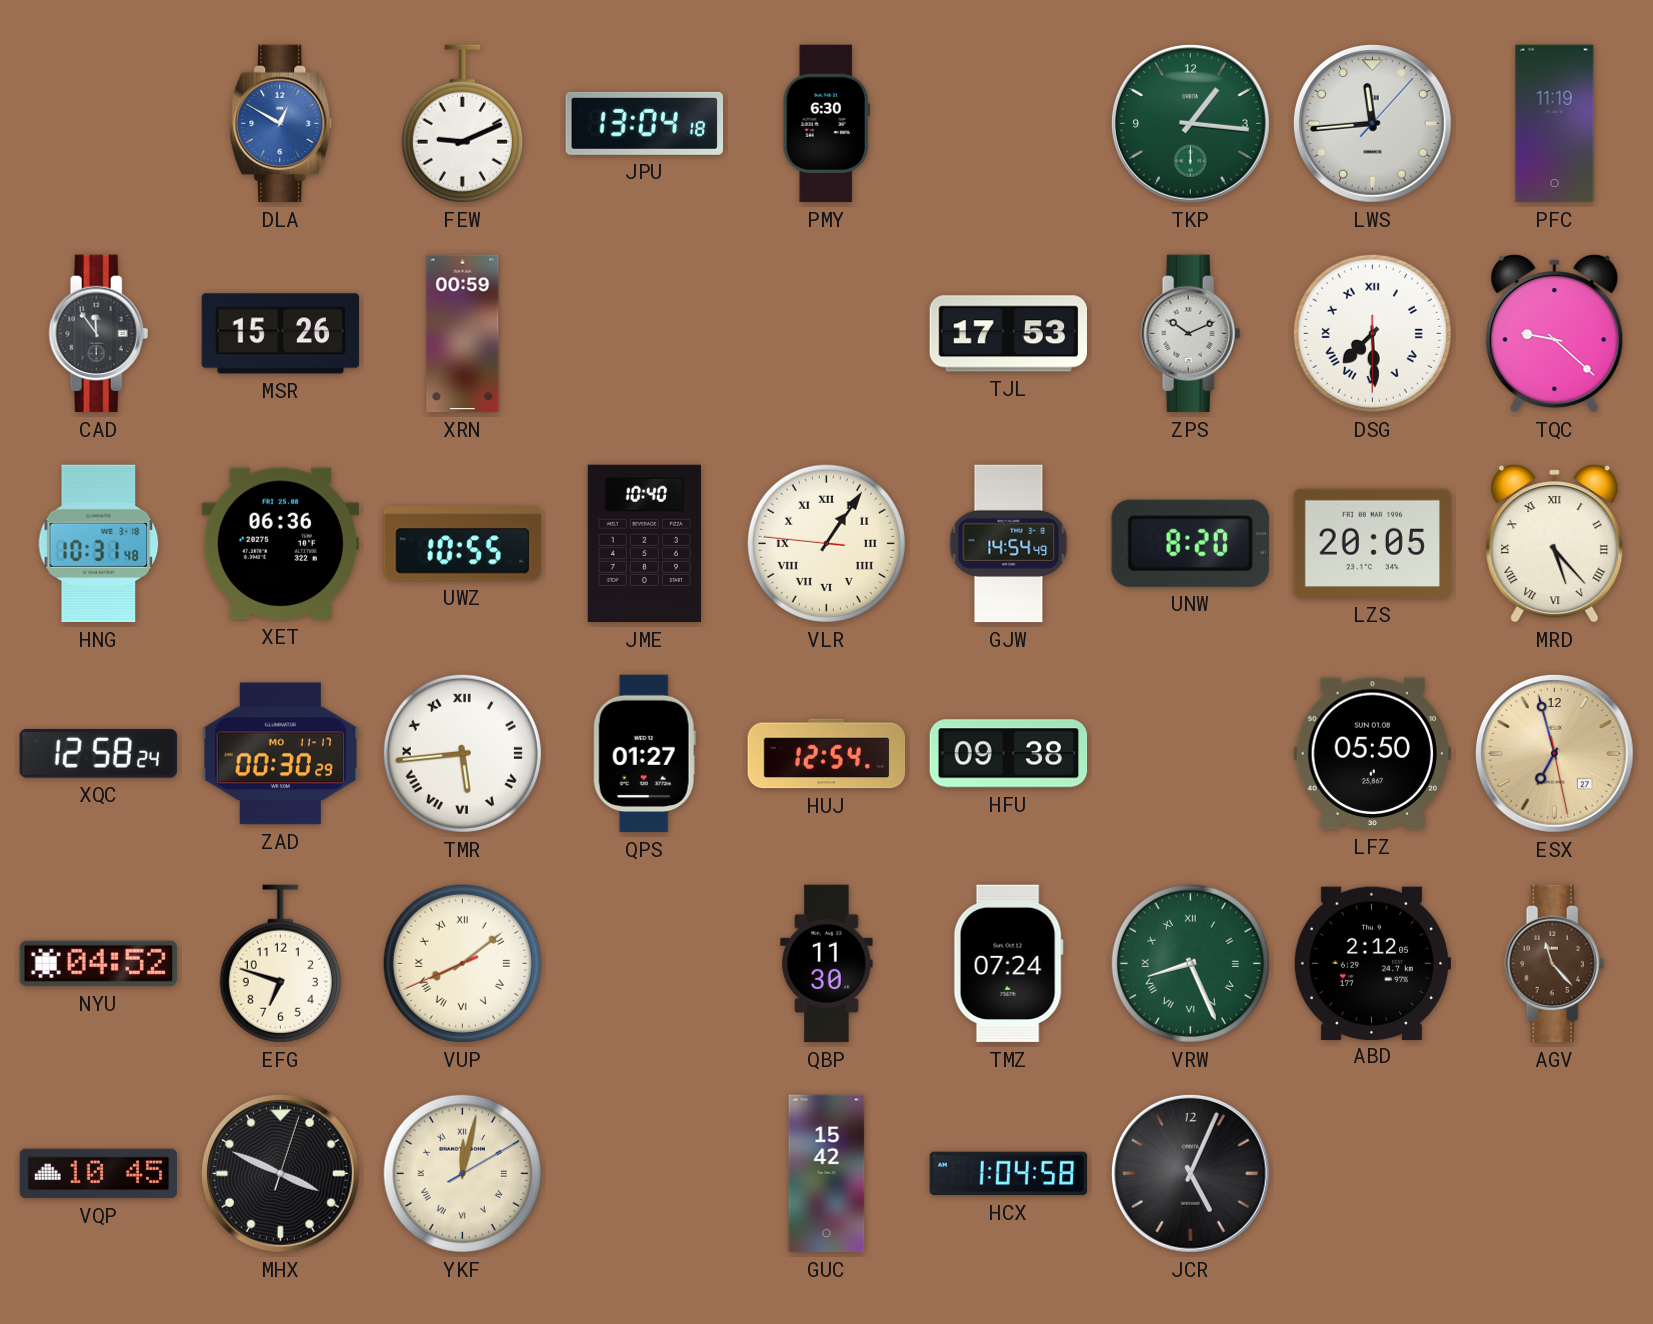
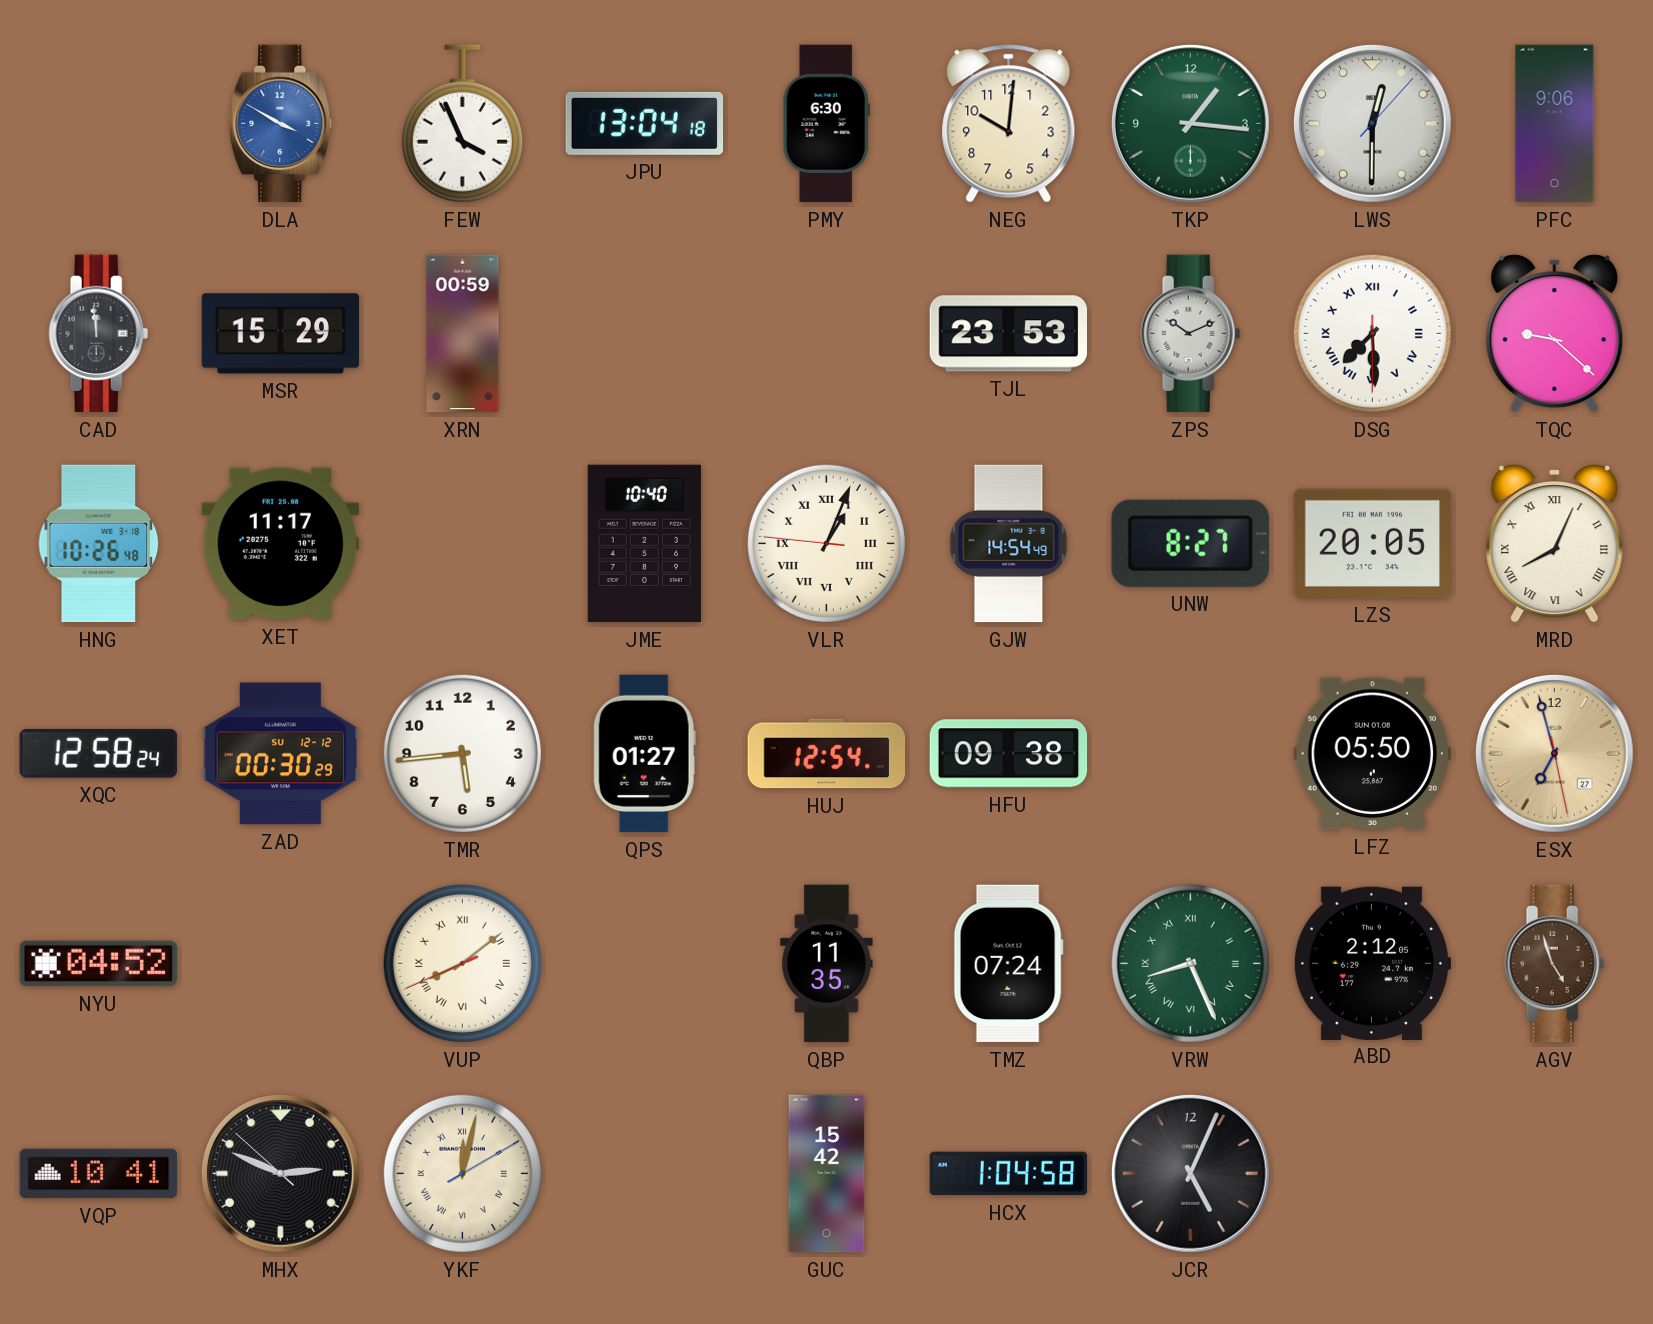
DLA: 12:50 -> 3:50
FEW: 9:11 -> 3:56
NEG: none -> 10:01
LWS: 11:44 -> 12:30
PFC: 11:19 -> 9:06
CAD: 11:54 -> 11:59
MSR: 15:26 -> 15:29
TJL: 17:53 -> 23:53
HNG: 10:31 -> 10:26
XET: 06:36 -> 11:17
UWZ: 10:55 -> none
VLR: 1:05 -> 1:03
UNW: 8:20 -> 8:27
MRD: 5:23 -> 8:04
ZAD date: MO 11-17 -> SU 12-12
TMR numerals: Roman -> Arabic
EFG: 6:48 -> none
QBP: 11:30 -> 11:35
AGV: 11:23 -> 4:57
VQP: 10:45 -> 10:41
MHX: 3:49 -> 2:48
